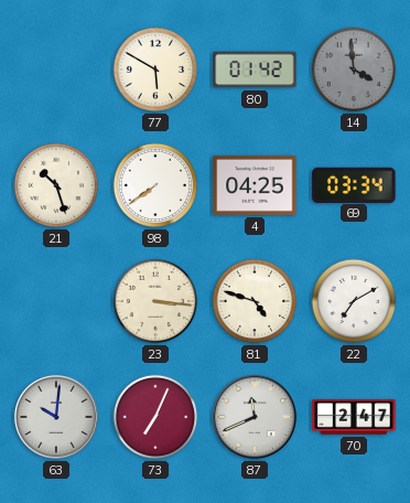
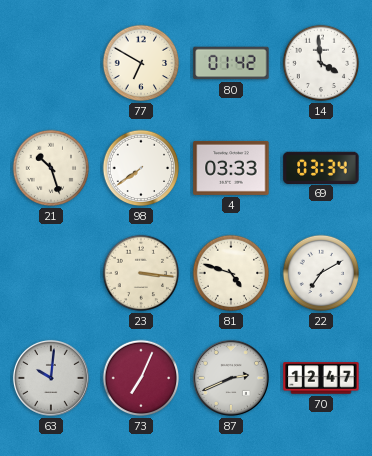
77: 5:50 -> 6:50
14 dial: grey -> white
4: 04:25 -> 03:33
87: 11:41 -> 2:41
70: 2:47 -> 12:47
